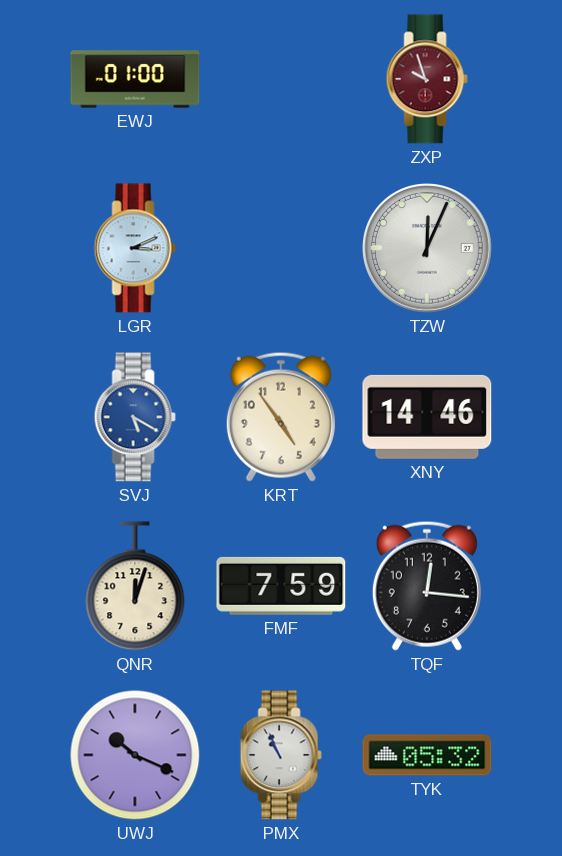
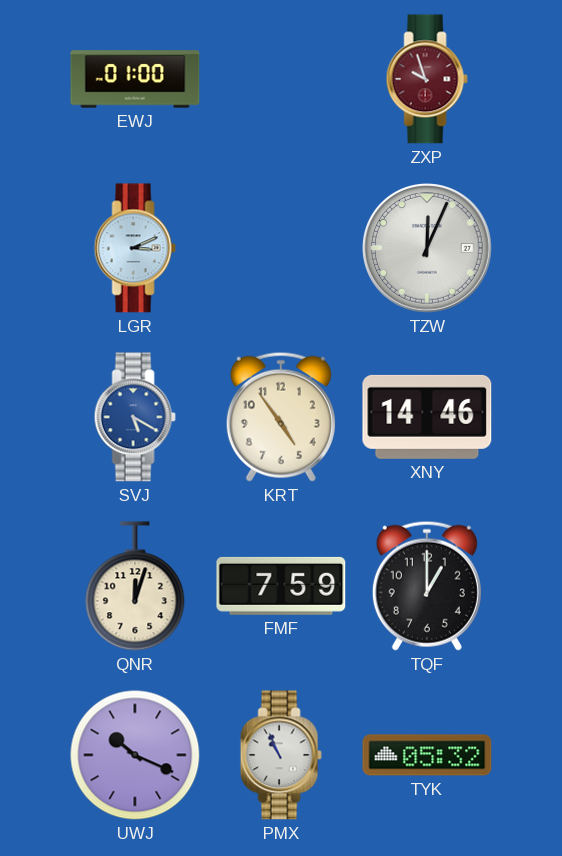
TQF: 12:16 -> 1:00
